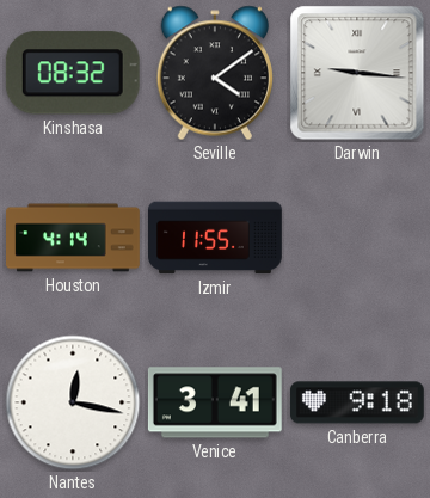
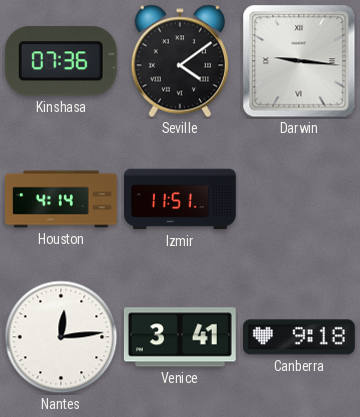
Kinshasa: 08:32 -> 07:36
Izmir: 11:55 -> 11:51
Nantes: 12:17 -> 12:14
